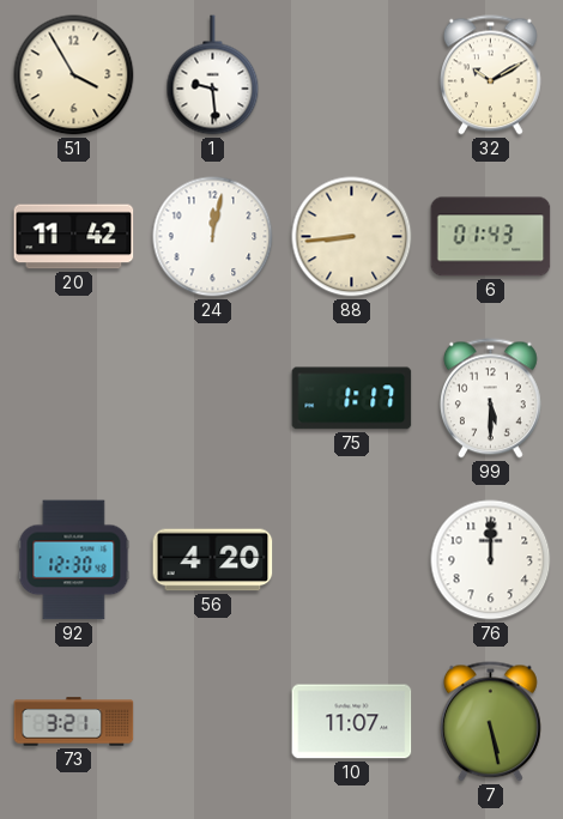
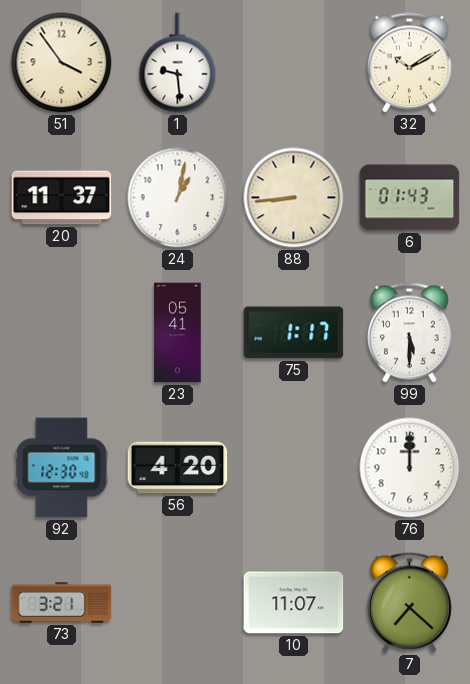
51: 3:55 -> 3:54
20: 11:42 -> 11:37
24: 12:02 -> 1:02
23: none -> 05:41
7: 5:28 -> 7:22
